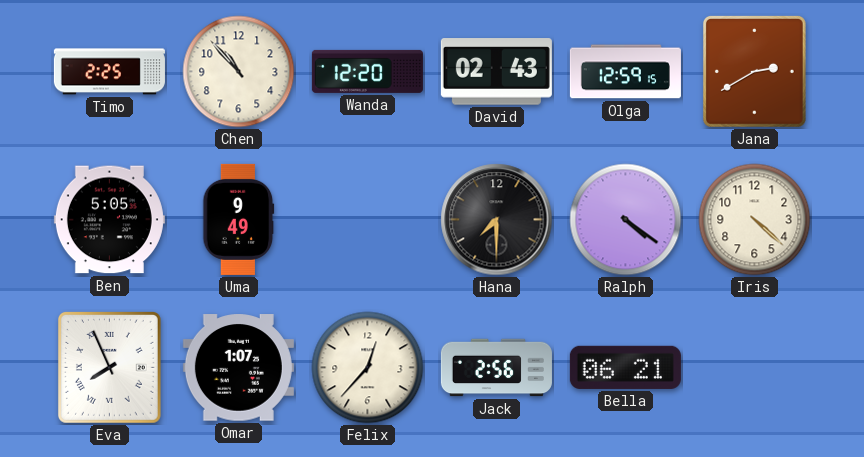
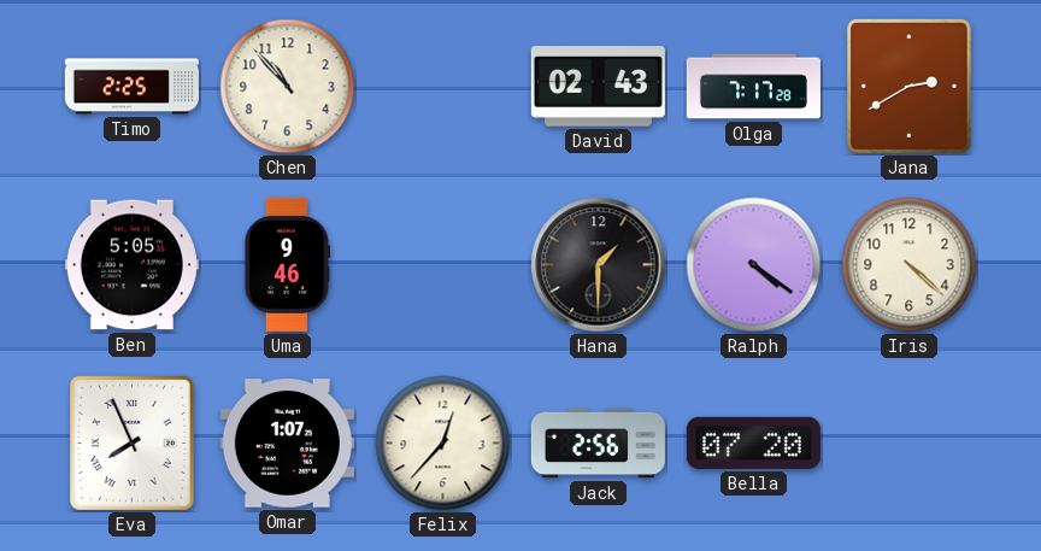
Wanda: 12:20 -> none
Olga: 12:59 -> 7:17
Uma: 9:49 -> 9:46
Hana: 7:30 -> 1:30
Bella: 06:21 -> 07:20
